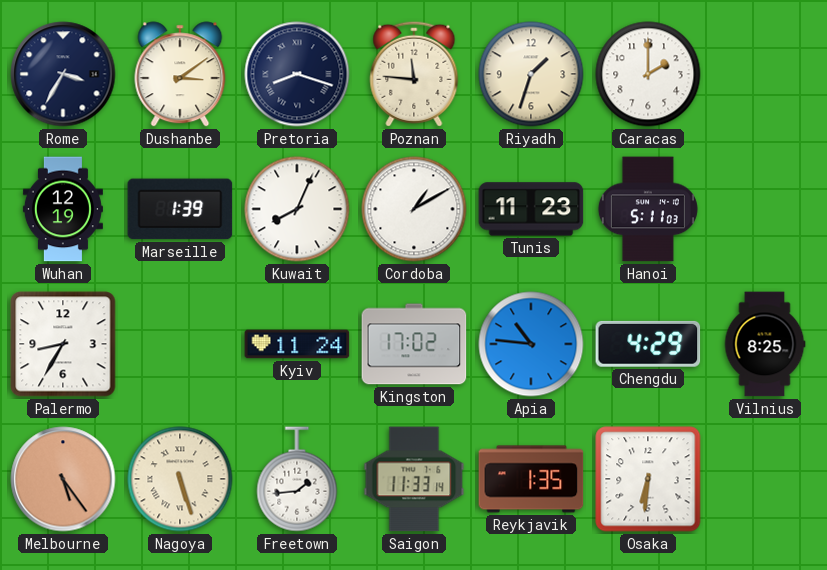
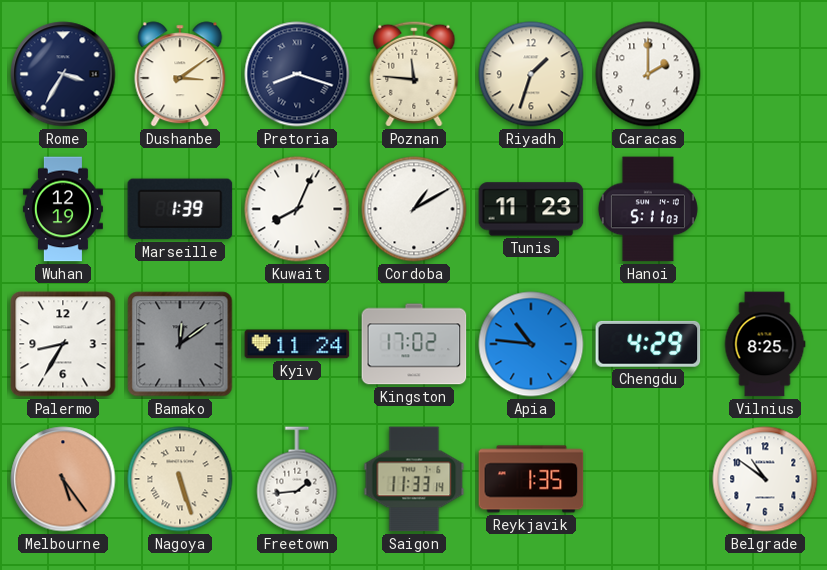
Bamako: none -> 12:09
Osaka: 6:31 -> none
Belgrade: none -> 10:51
